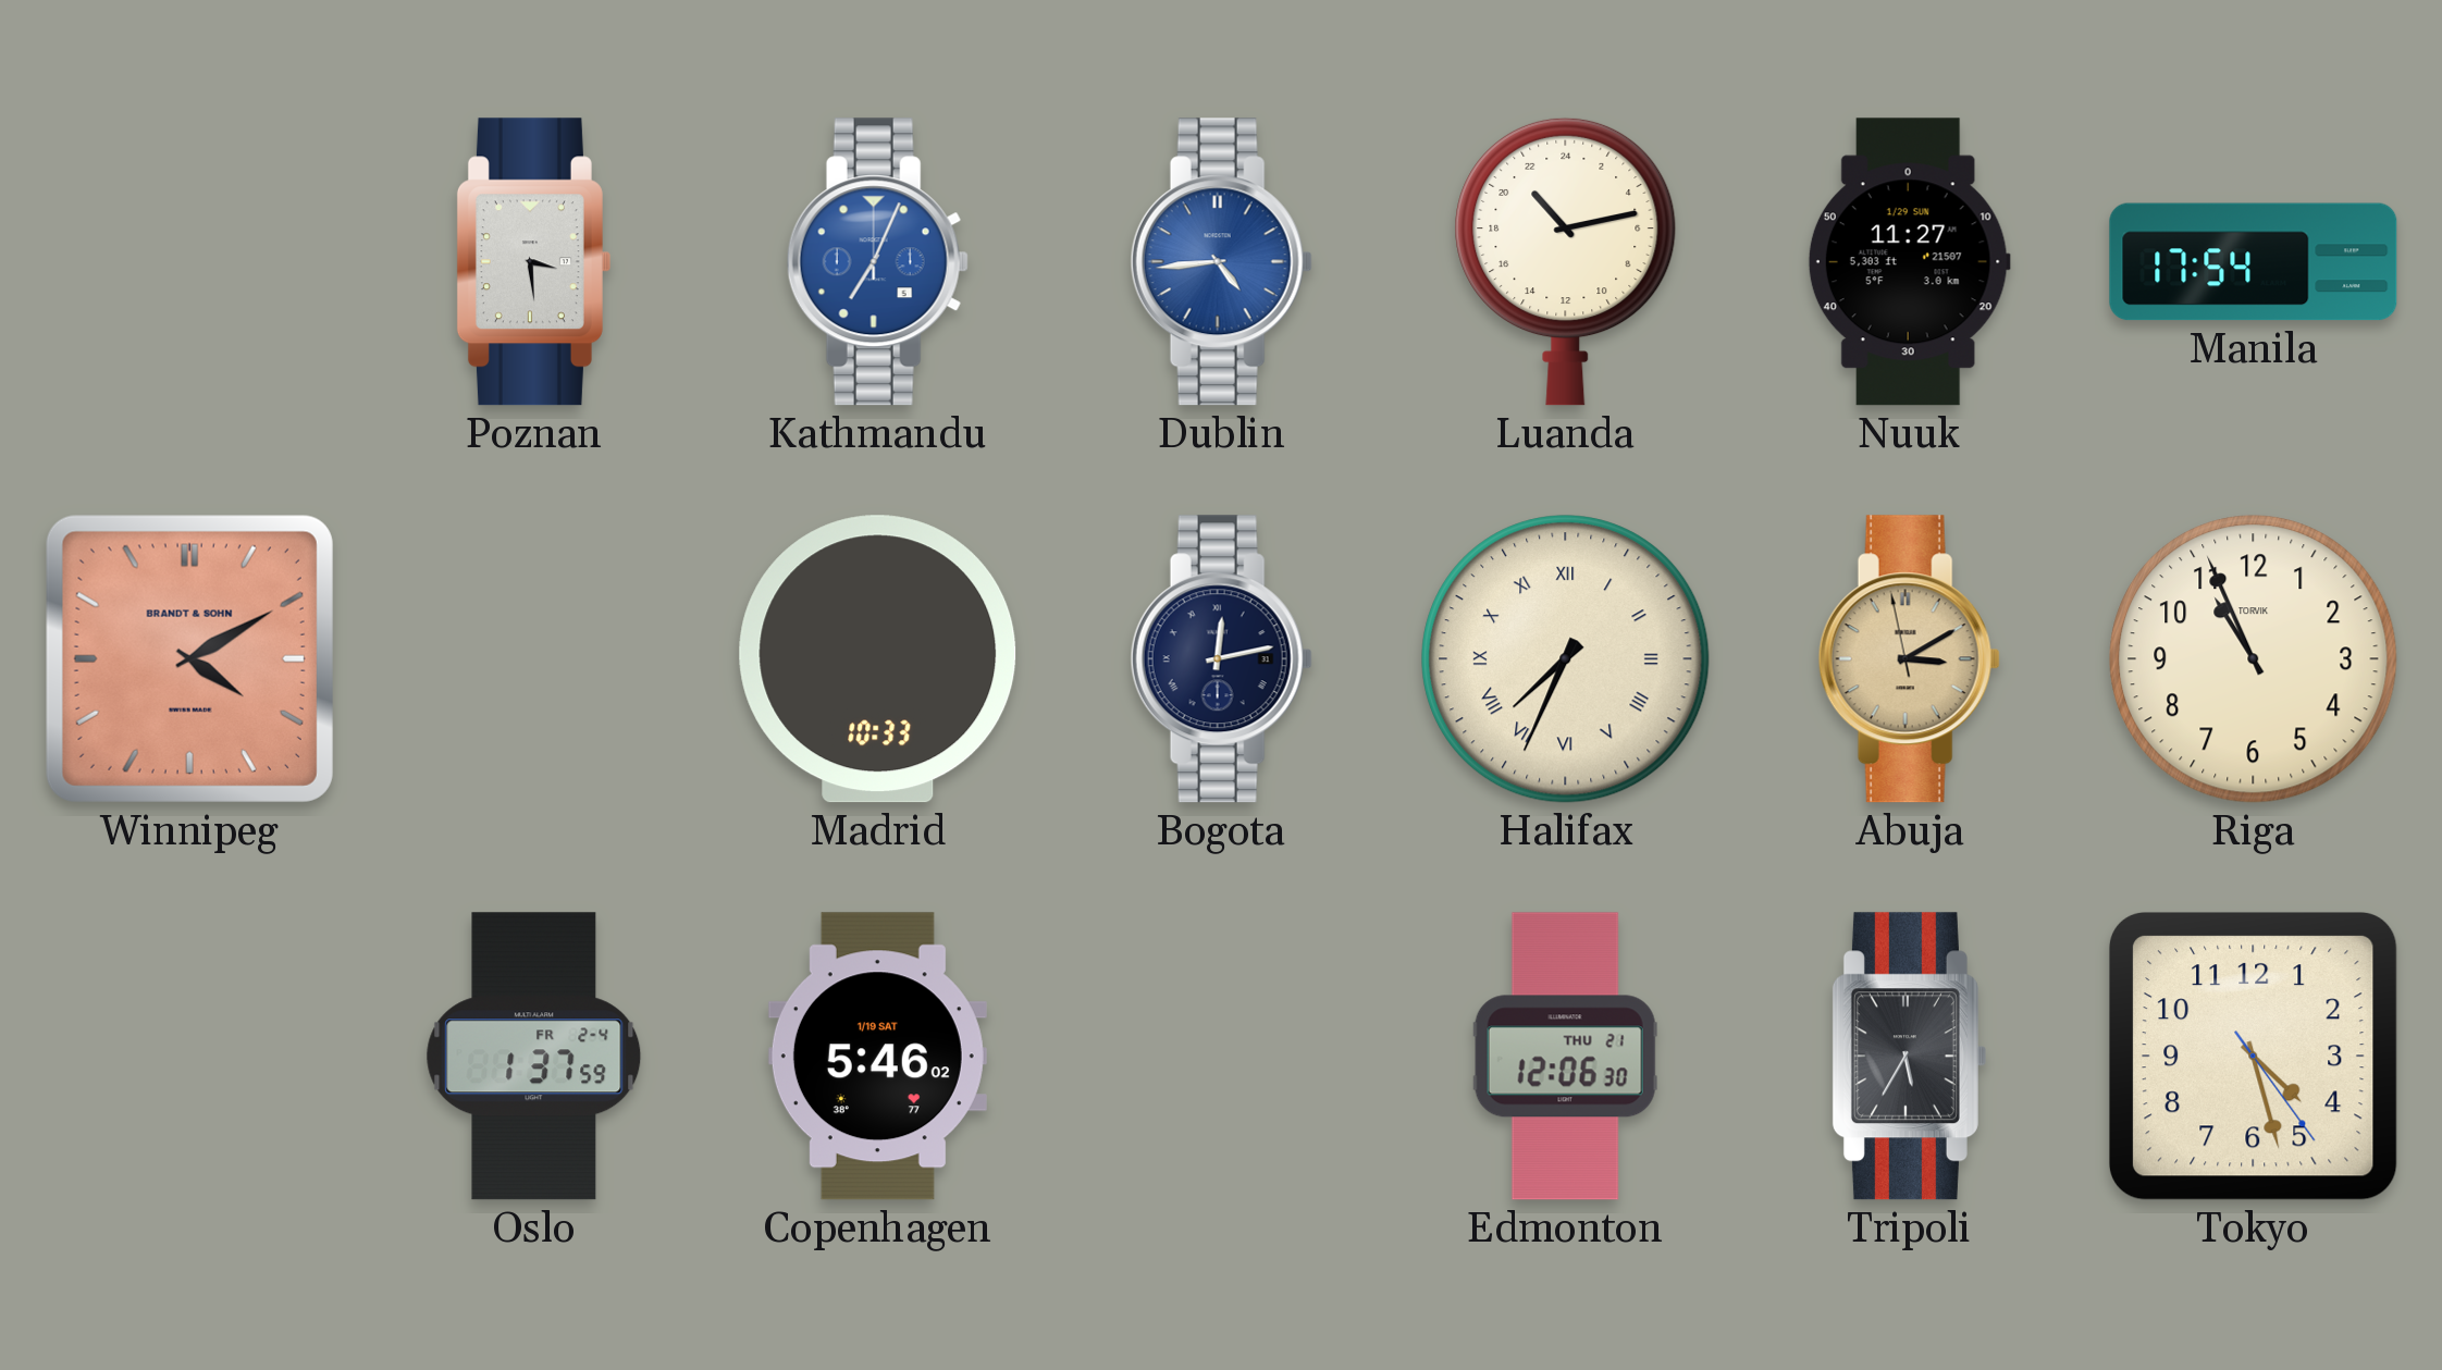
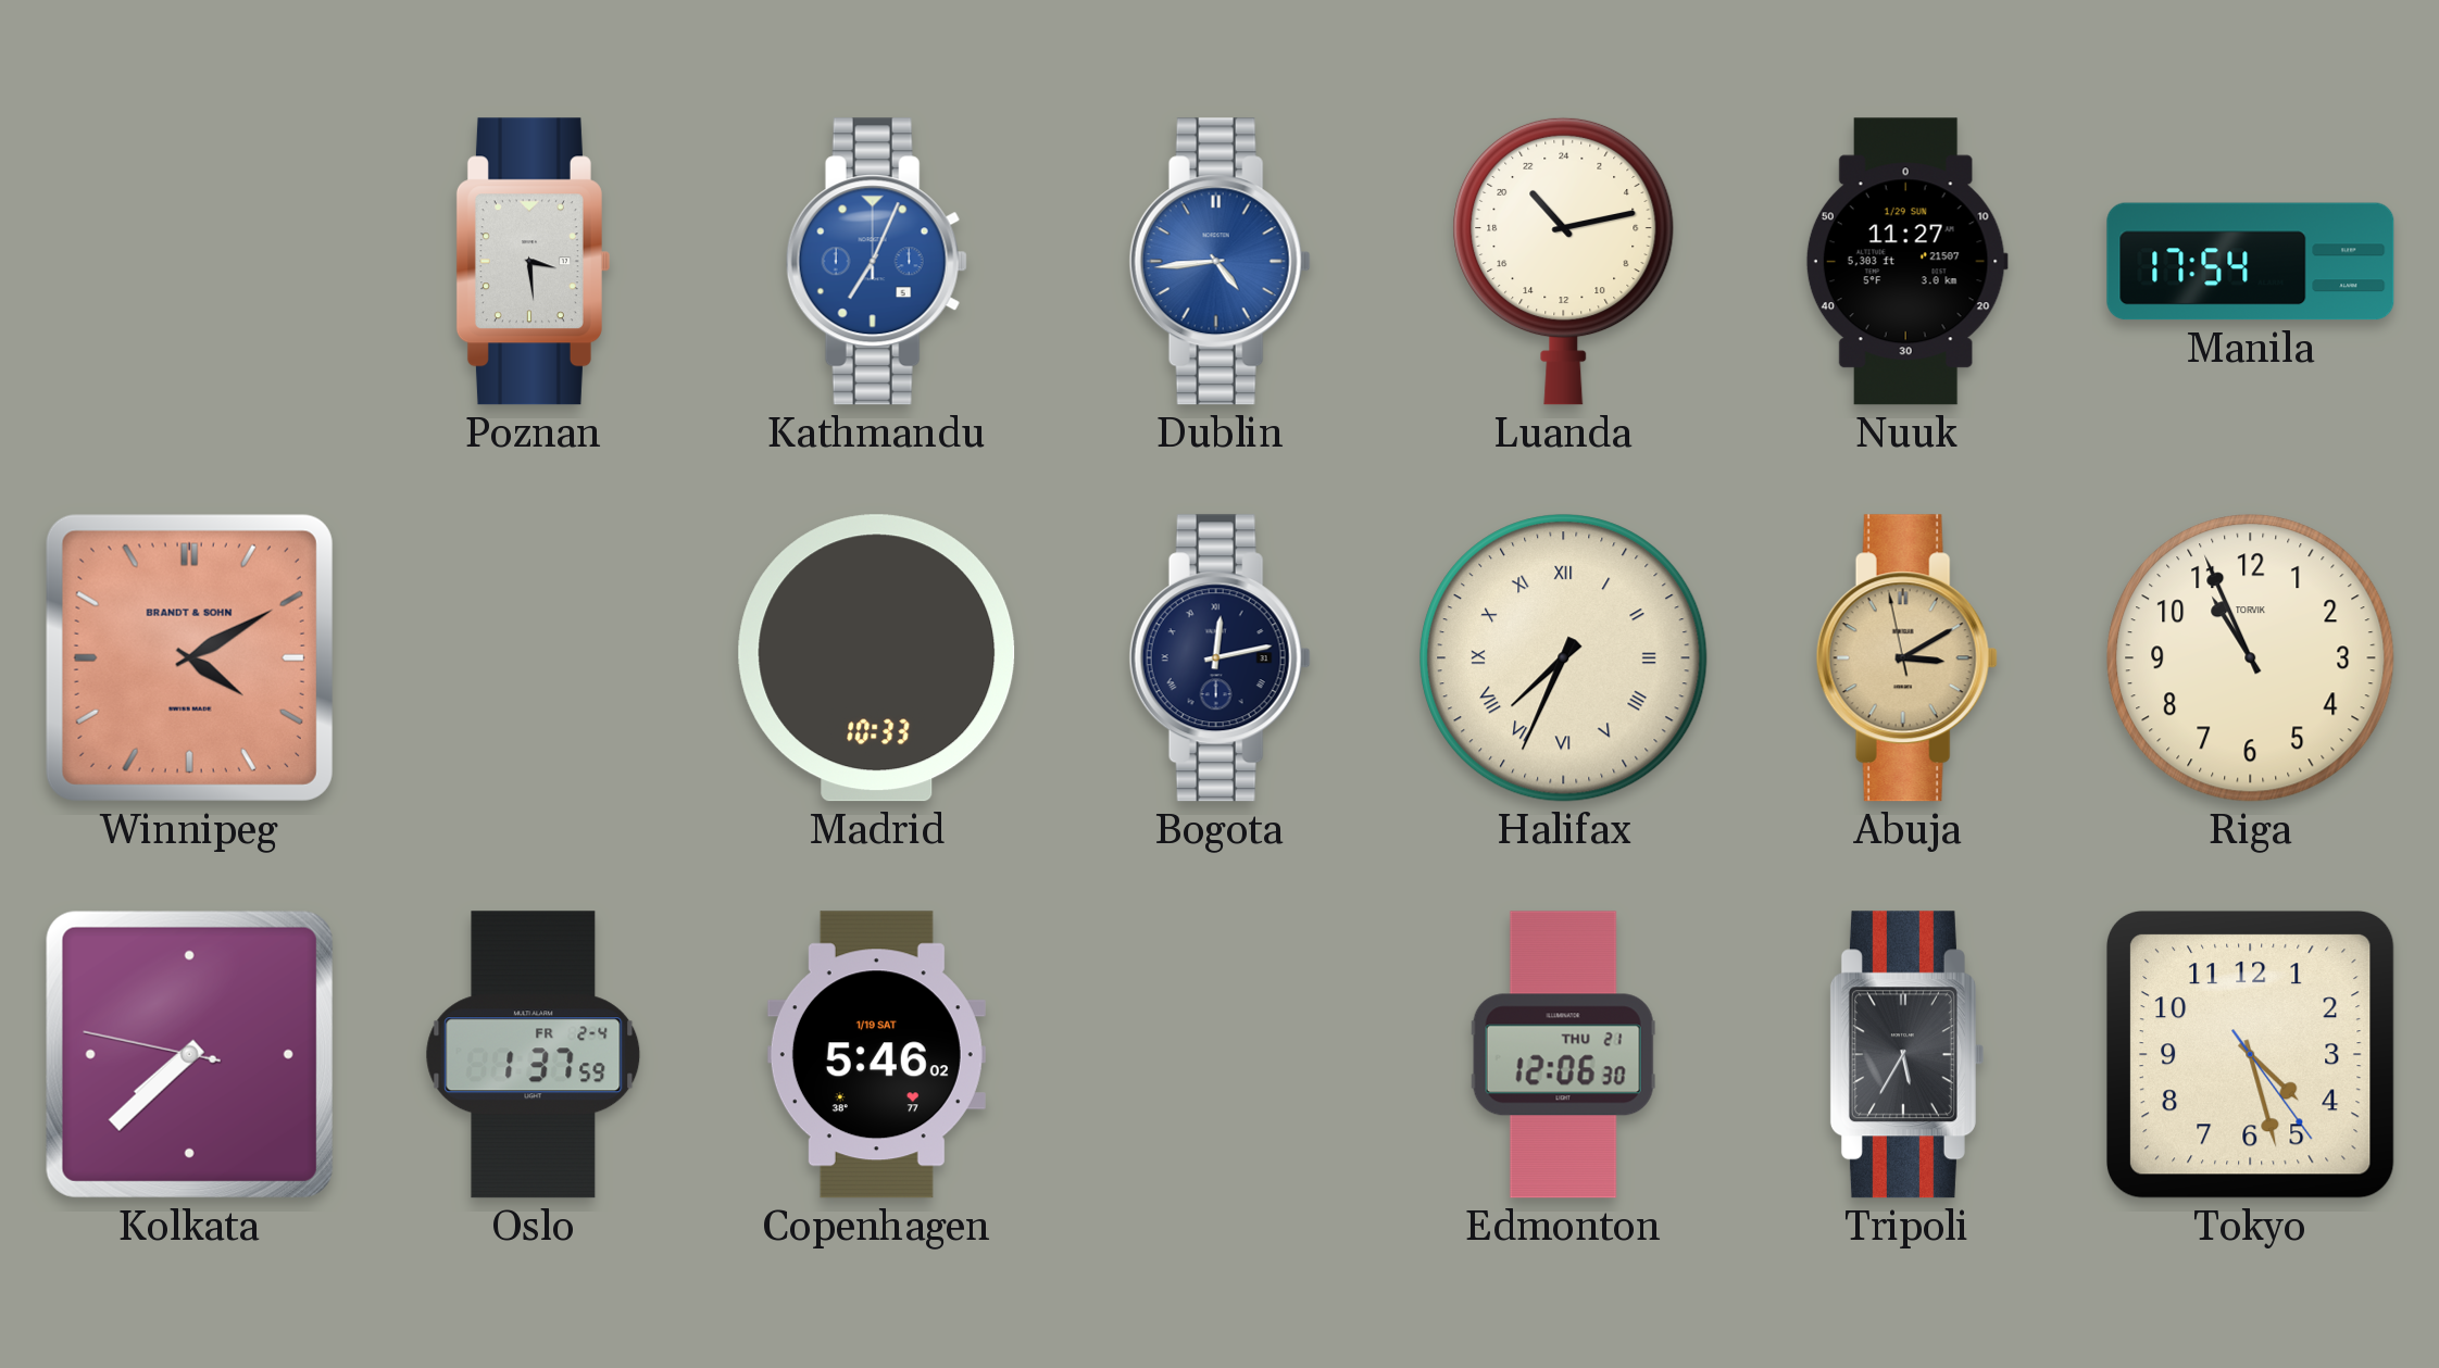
Kolkata: none -> 7:37
